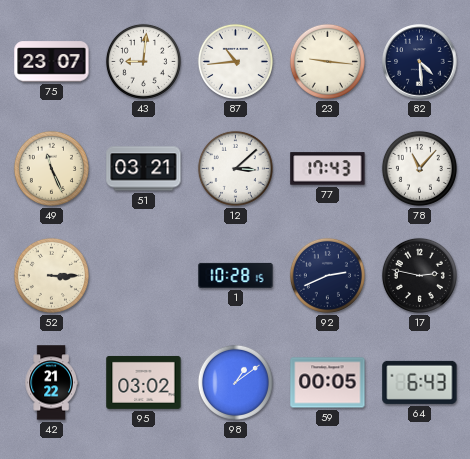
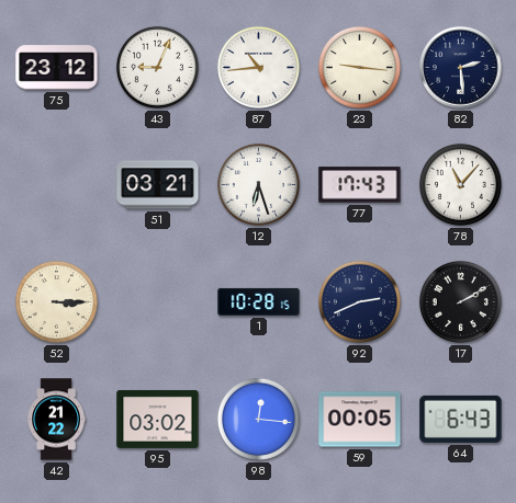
75: 23:07 -> 23:12
43: 9:01 -> 9:04
82: 4:29 -> 2:29
49: 11:26 -> none
12: 3:08 -> 6:27
17: 2:47 -> 2:10
98: 1:09 -> 12:16
